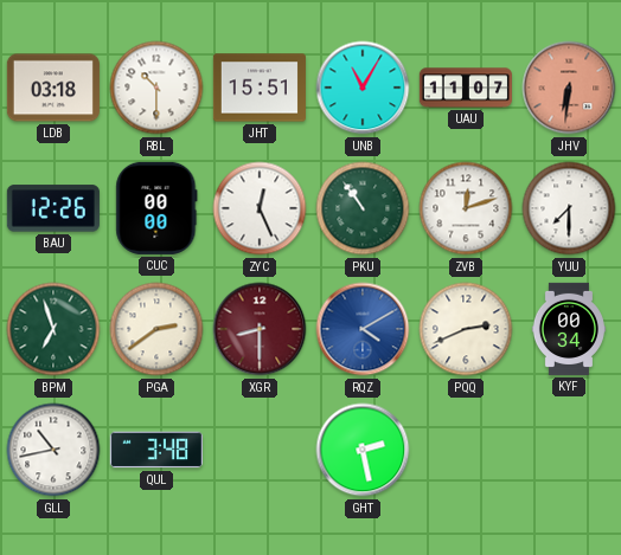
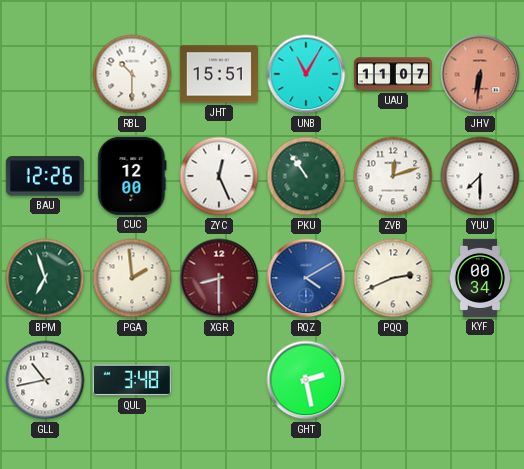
LDB: 03:18 -> none
CUC: 00:00 -> 12:00
PGA: 2:39 -> 1:59
